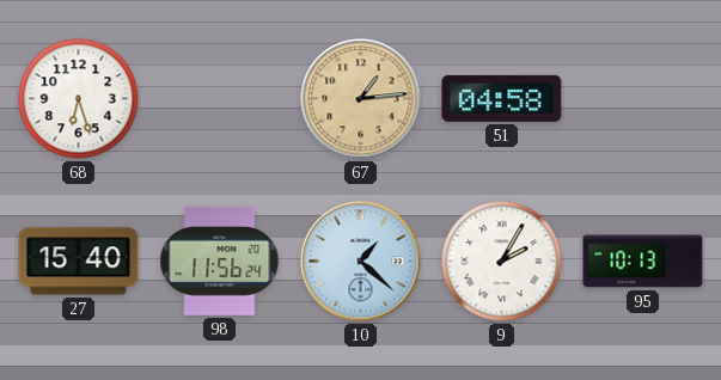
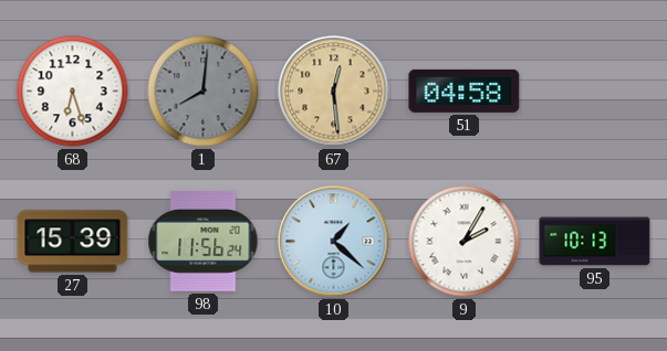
1: none -> 8:01
67: 1:14 -> 12:29
27: 15:40 -> 15:39
